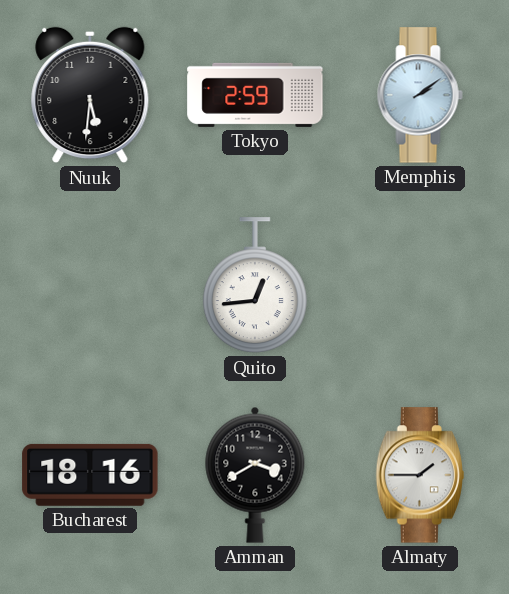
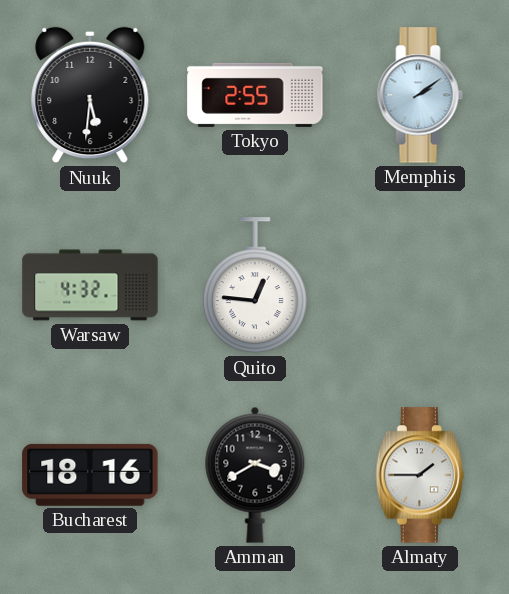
Tokyo: 2:59 -> 2:55
Warsaw: none -> 4:32
Quito: 12:44 -> 12:46
